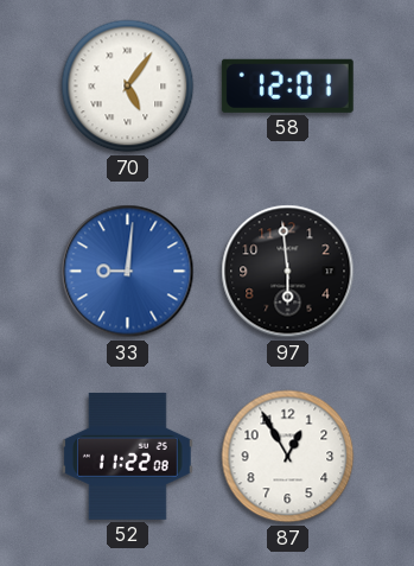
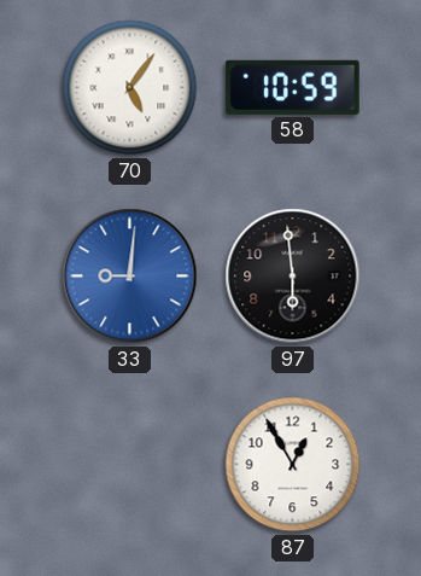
58: 12:01 -> 10:59
52: 11:22 -> none
